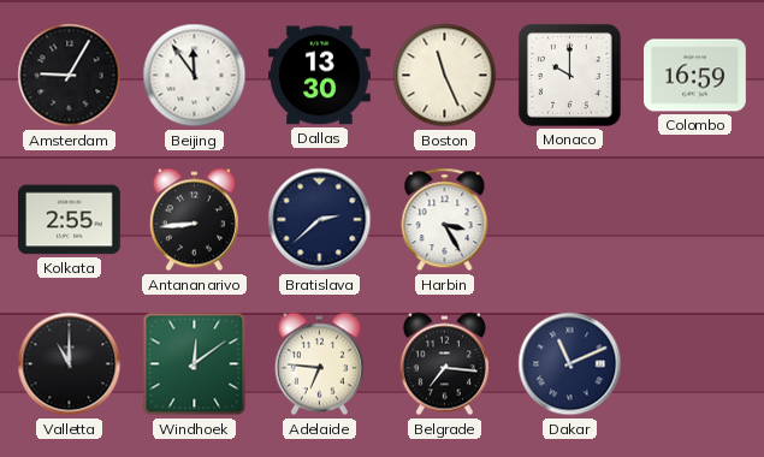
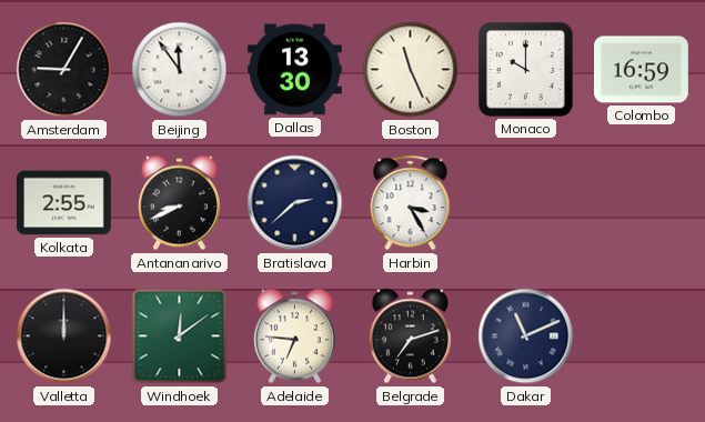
Antananarivo: 8:44 -> 8:41
Valletta: 11:00 -> 12:00
Belgrade: 7:16 -> 7:12
